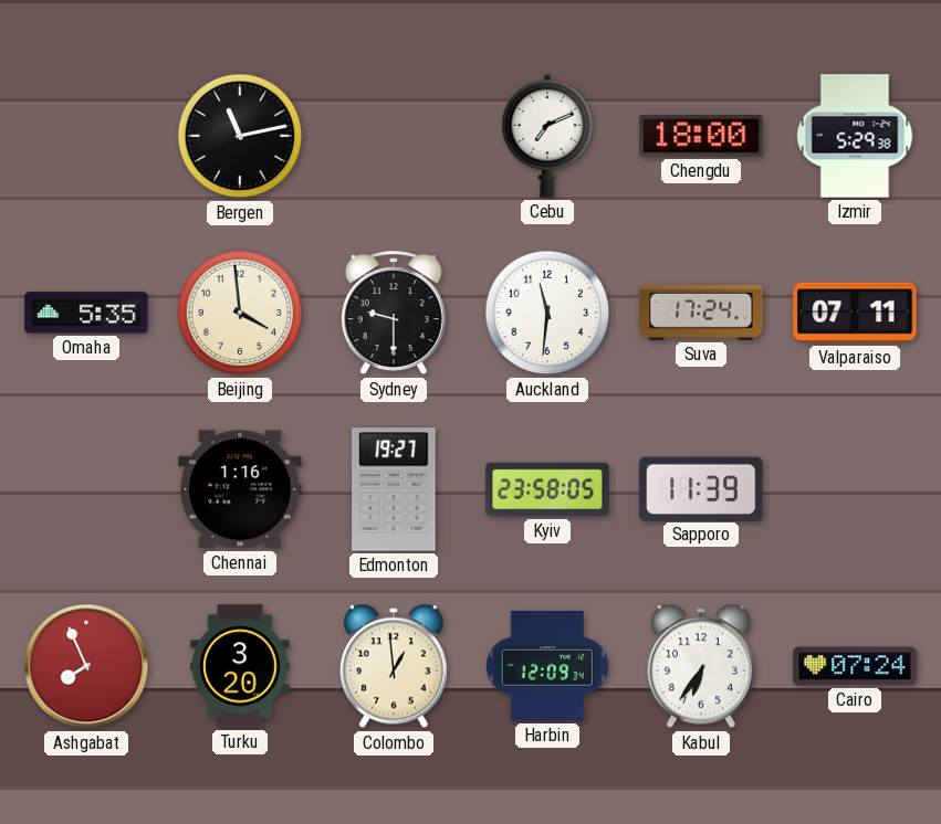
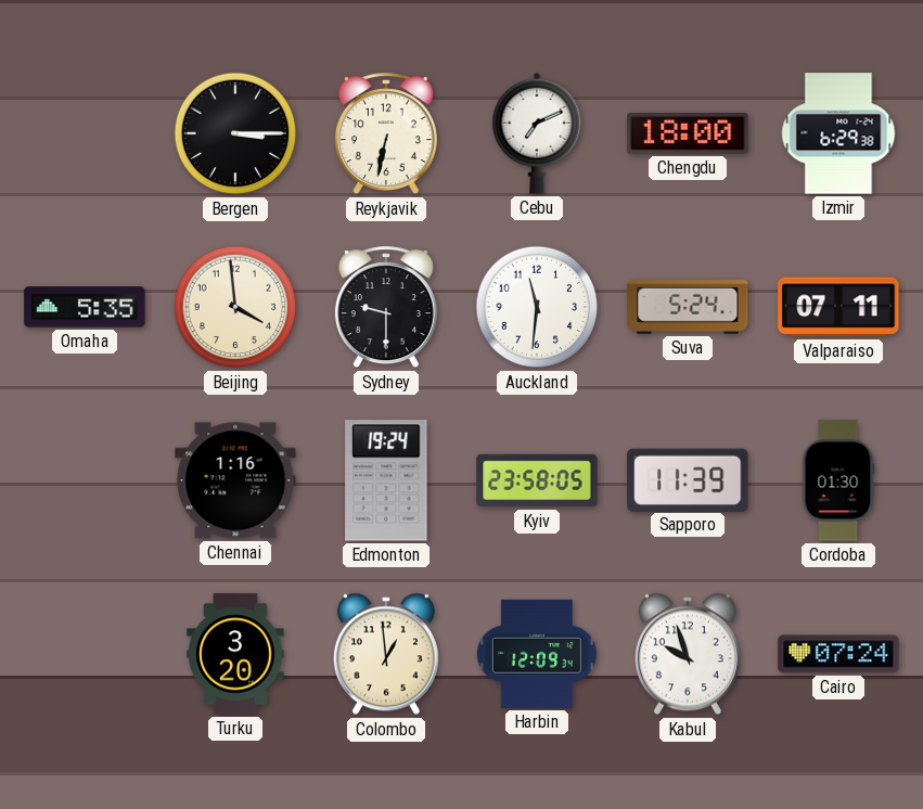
Bergen: 11:13 -> 3:15
Reykjavik: none -> 6:32
Izmir: 5:29 -> 6:29
Suva: 17:24 -> 5:24
Edmonton: 19:27 -> 19:24
Cordoba: none -> 01:30
Ashgabat: 7:56 -> none
Kabul: 6:36 -> 9:57
